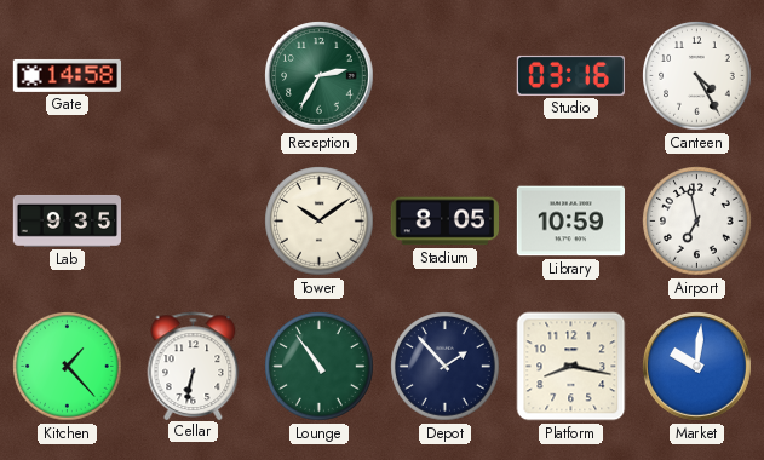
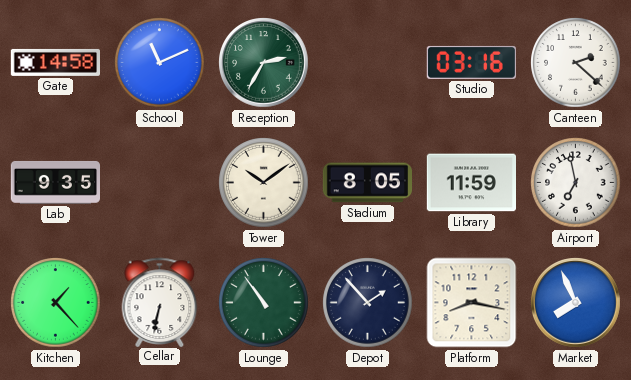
School: none -> 11:11
Canteen: 4:25 -> 2:22
Library: 10:59 -> 11:59
Market: 10:01 -> 7:56
